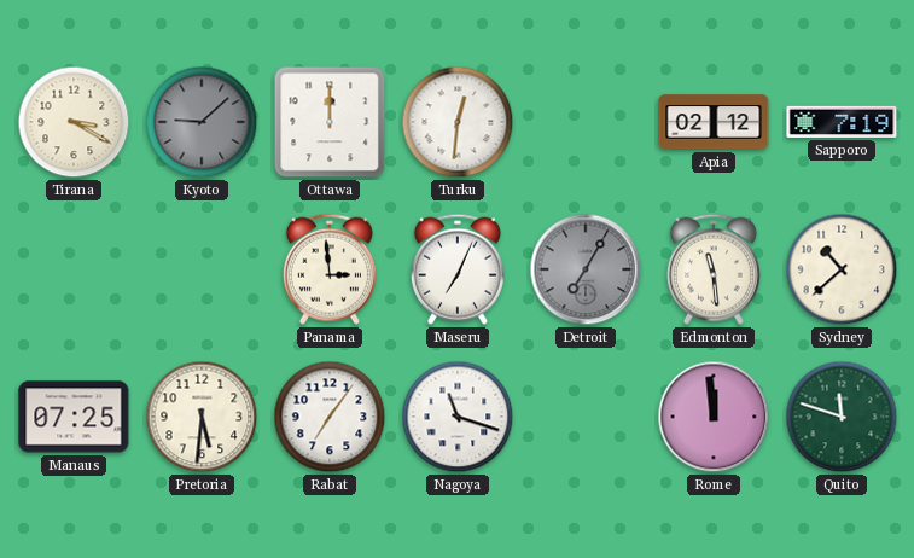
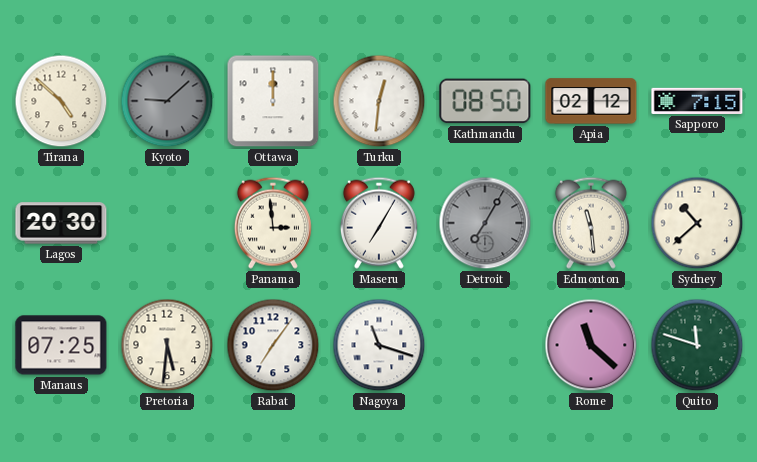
Tirana: 3:20 -> 4:52
Kathmandu: none -> 08:50
Sapporo: 7:19 -> 7:15
Lagos: none -> 20:30
Maseru: 7:04 -> 7:05
Rome: 11:59 -> 11:22
